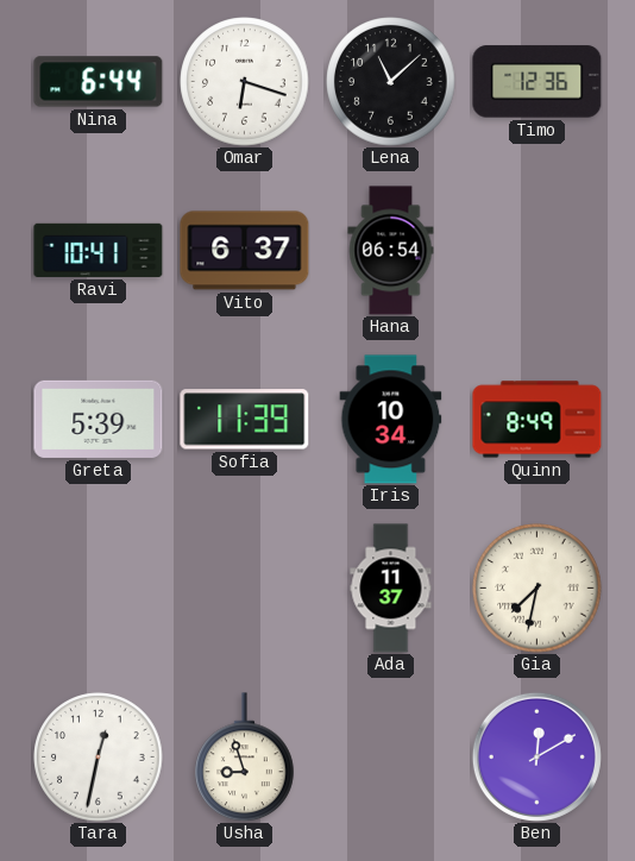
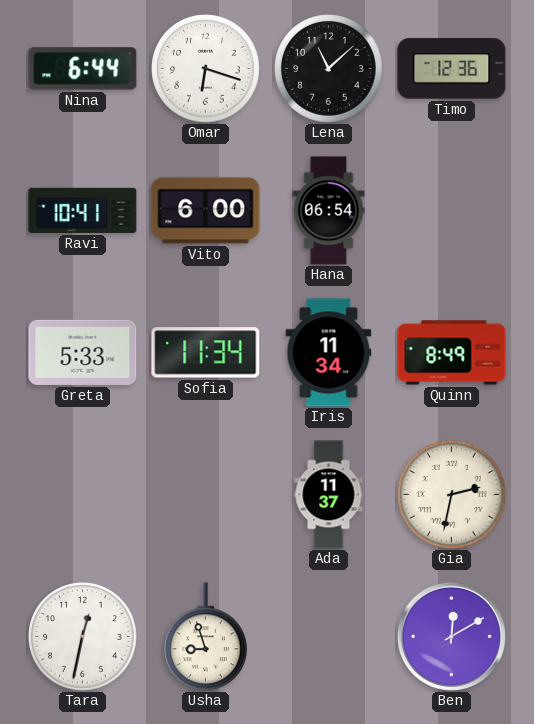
Vito: 6:37 -> 6:00
Greta: 5:39 -> 5:33
Sofia: 11:39 -> 11:34
Iris: 10:34 -> 11:34
Gia: 7:32 -> 2:32
